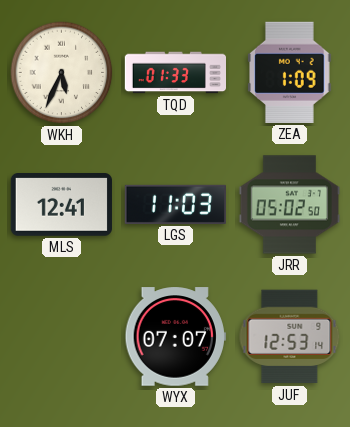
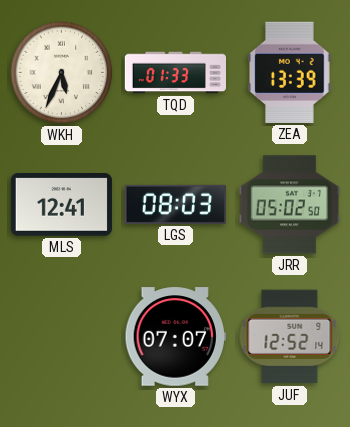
ZEA: 1:09 -> 13:39
LGS: 11:03 -> 08:03
JUF: 12:53 -> 12:52
